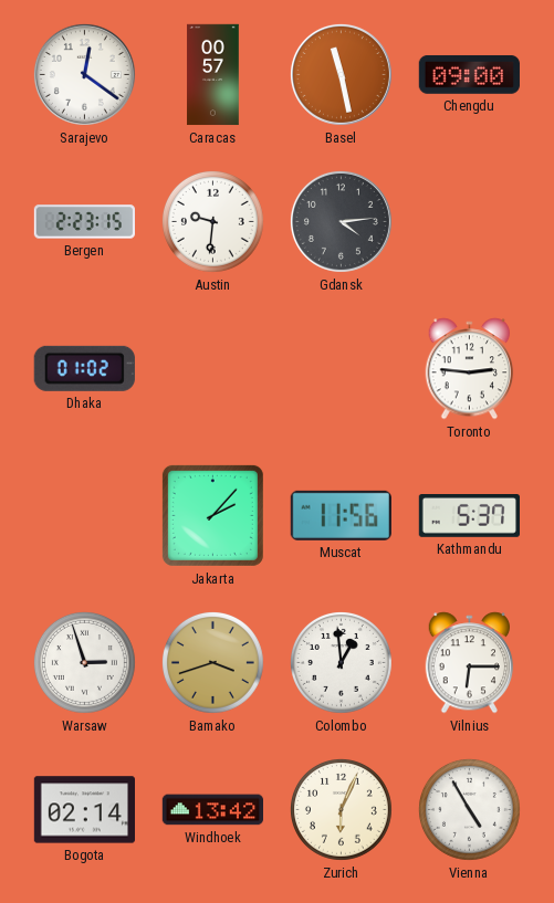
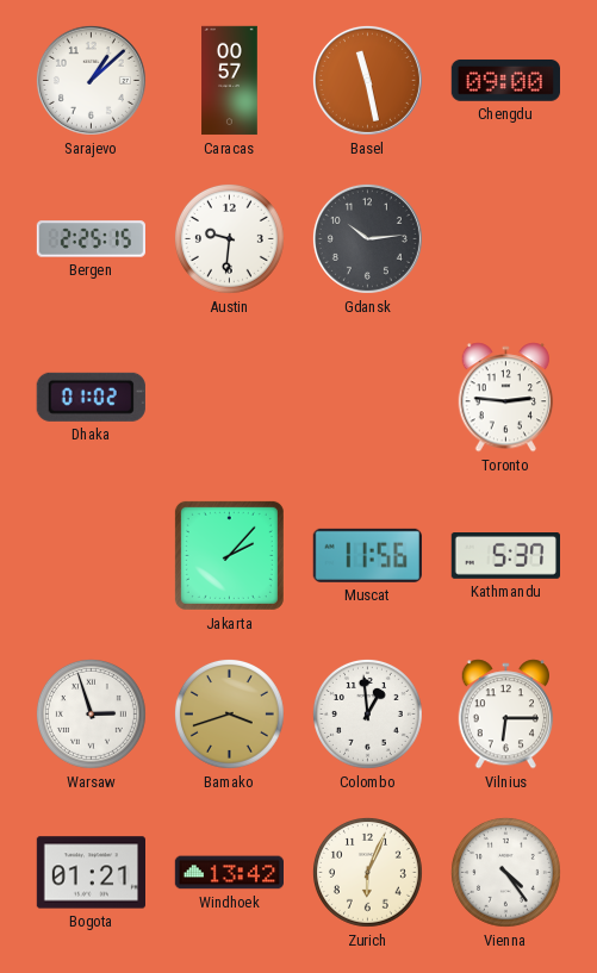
Sarajevo: 12:21 -> 1:08
Bergen: 2:23 -> 2:25
Gdansk: 4:14 -> 10:14
Bogota: 02:14 -> 01:21
Vienna: 4:55 -> 4:24
